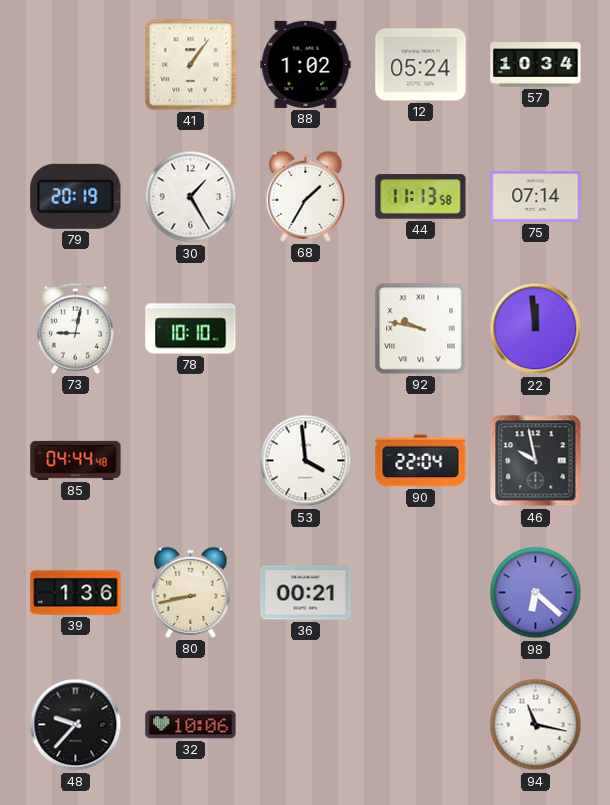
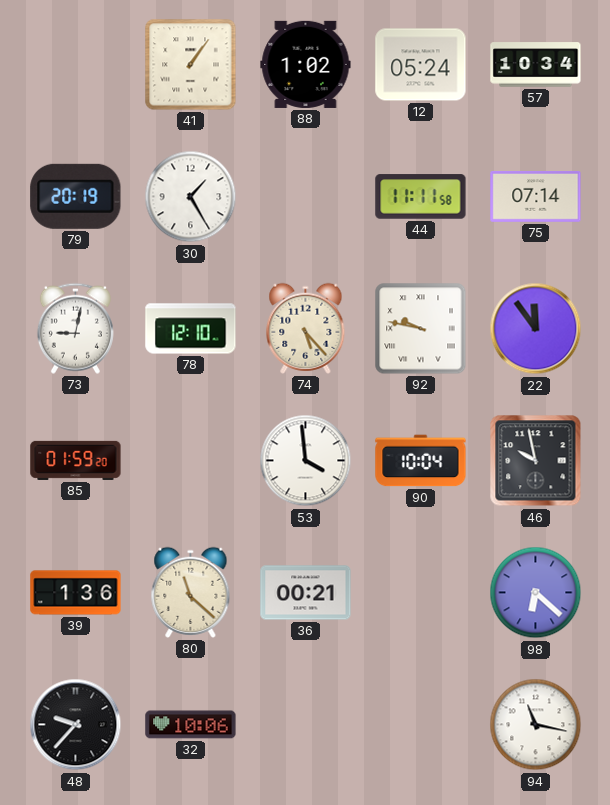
68: 1:35 -> none
44: 11:13 -> 11:11
78: 10:10 -> 12:10
74: none -> 5:23
22: 11:59 -> 11:54
85: 04:44 -> 01:59
90: 22:04 -> 10:04
80: 8:43 -> 11:22
